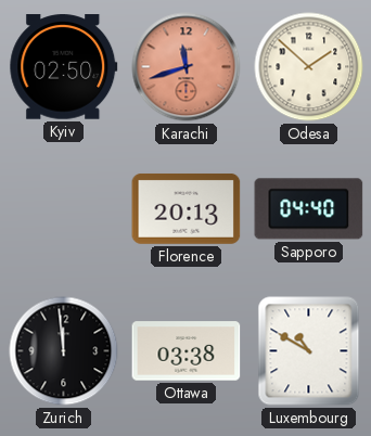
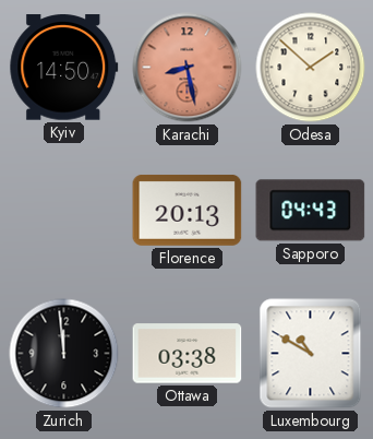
Kyiv: 02:50 -> 14:50
Karachi: 11:42 -> 8:28
Sapporo: 04:40 -> 04:43
